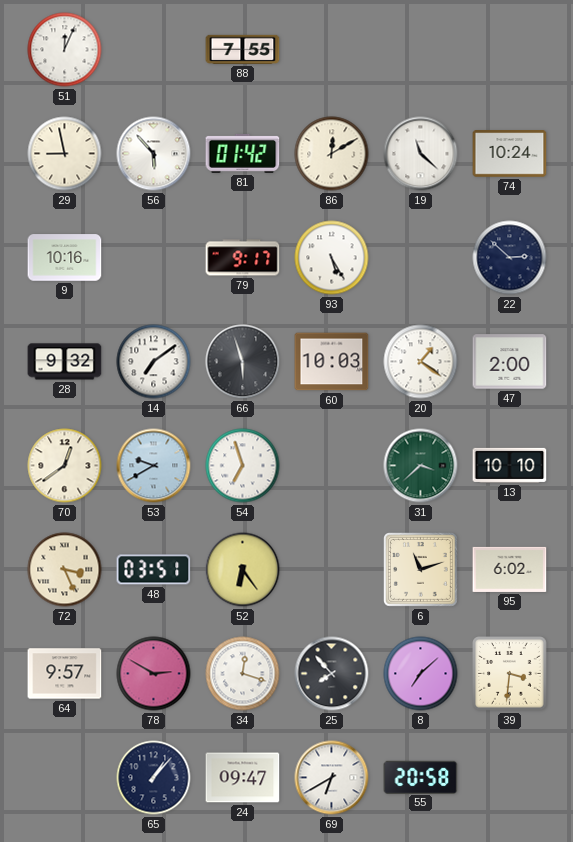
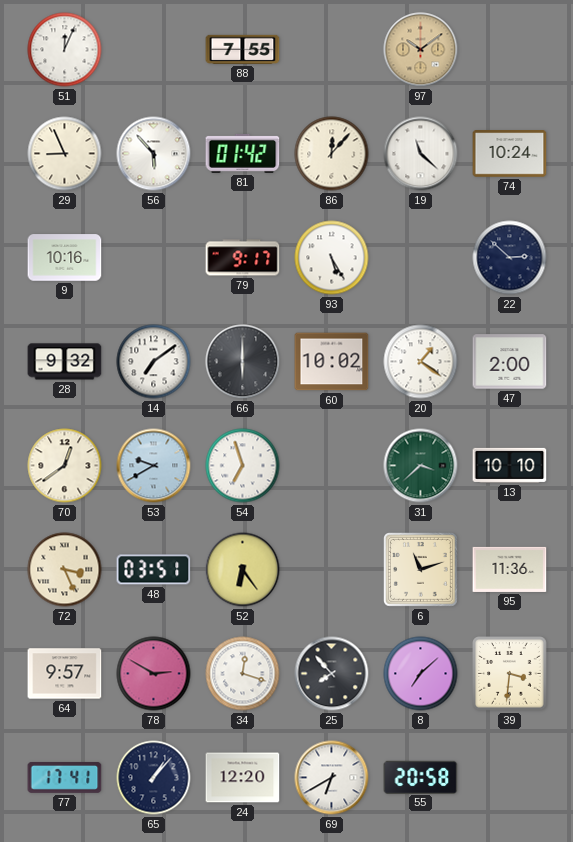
97: none -> 10:09
29: 8:58 -> 8:56
86: 12:10 -> 12:07
66: 5:57 -> 6:00
60: 10:03 -> 10:02
95: 6:02 -> 11:36
77: none -> 17:41
24: 09:47 -> 12:20
